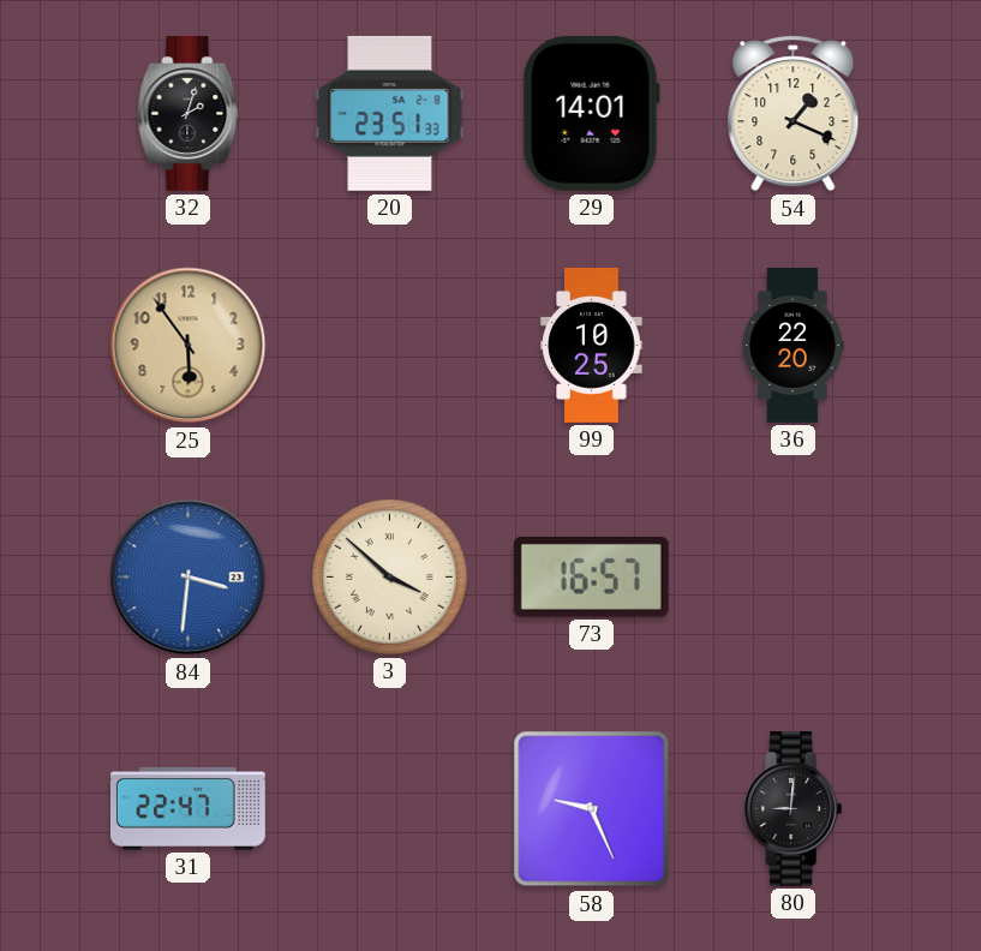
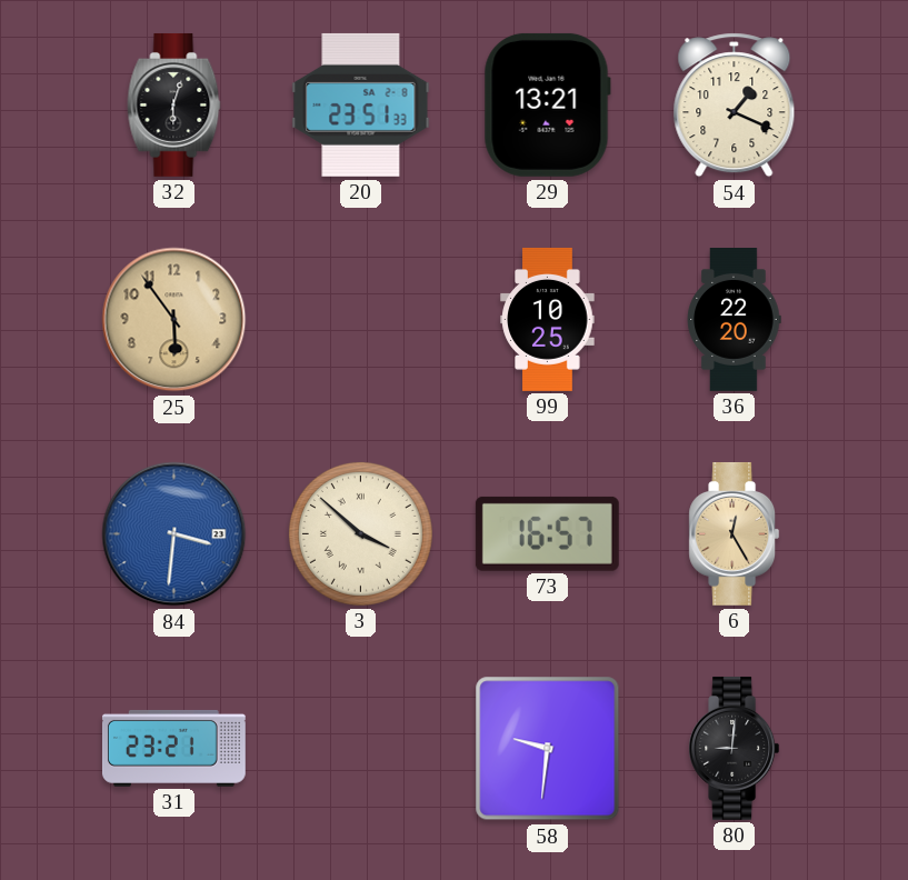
32: 2:03 -> 6:03
29: 14:01 -> 13:21
6: none -> 12:25
31: 22:47 -> 23:21
58: 9:26 -> 9:31
